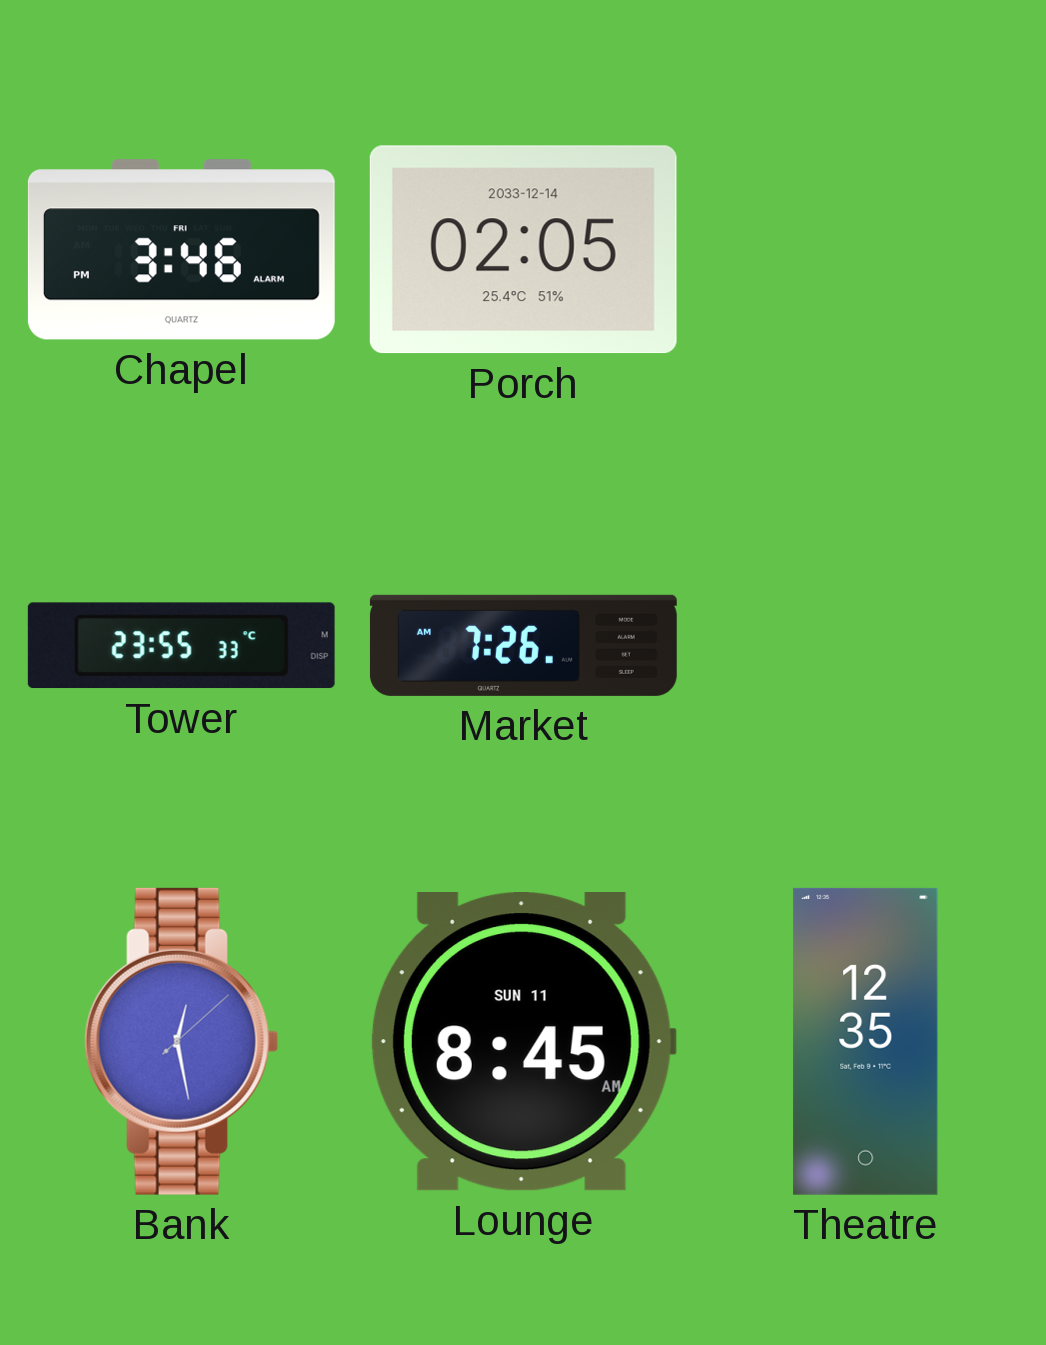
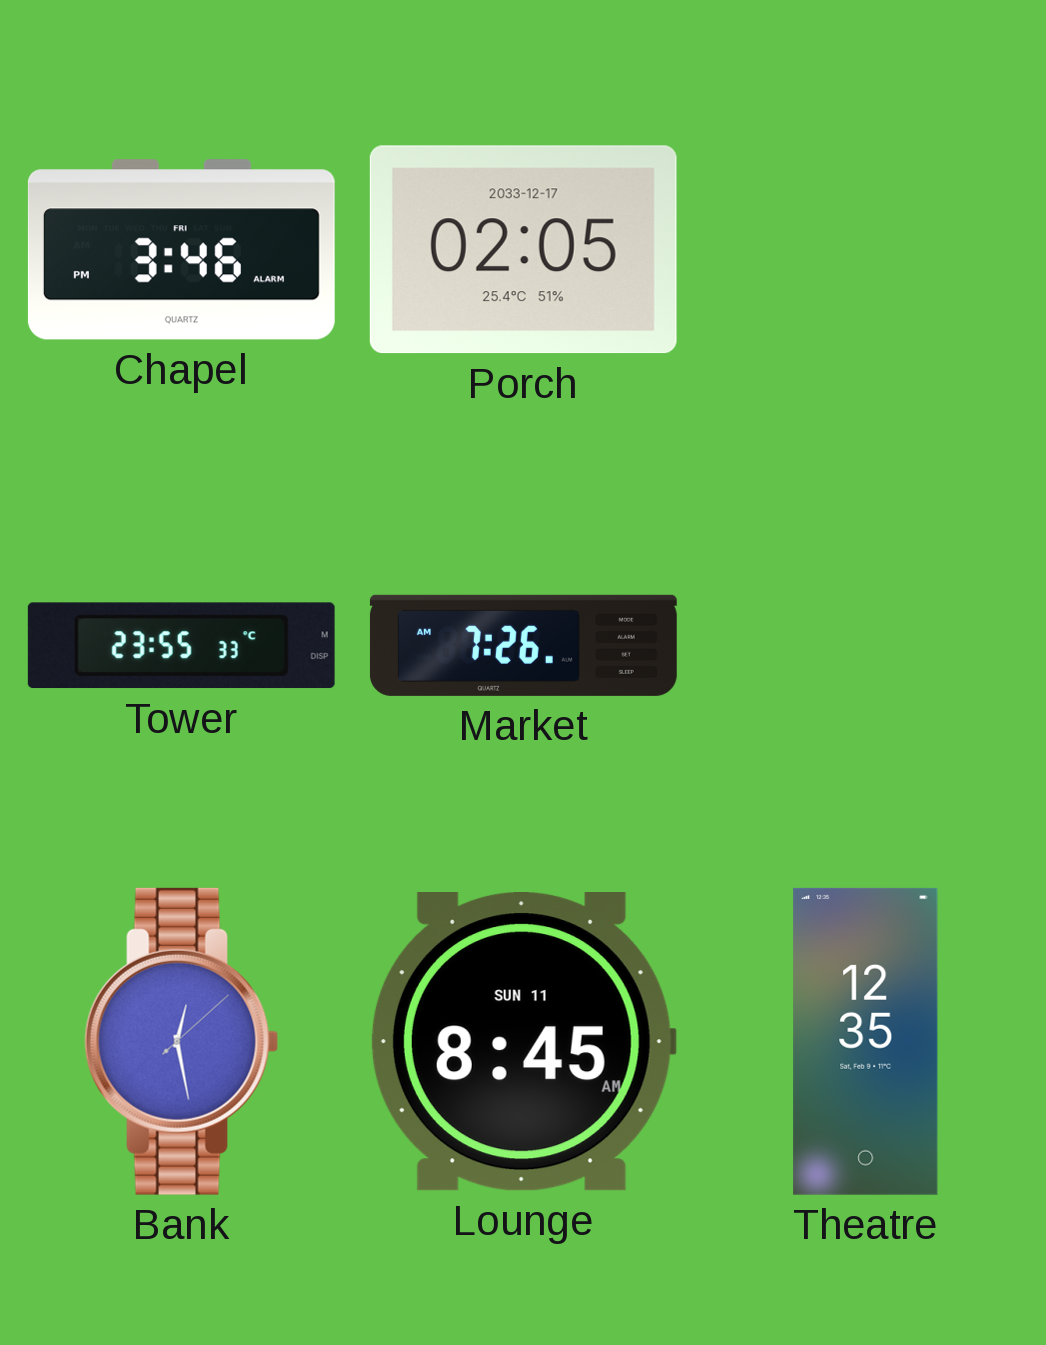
Porch date: 2033-12-14 -> 2033-12-17
